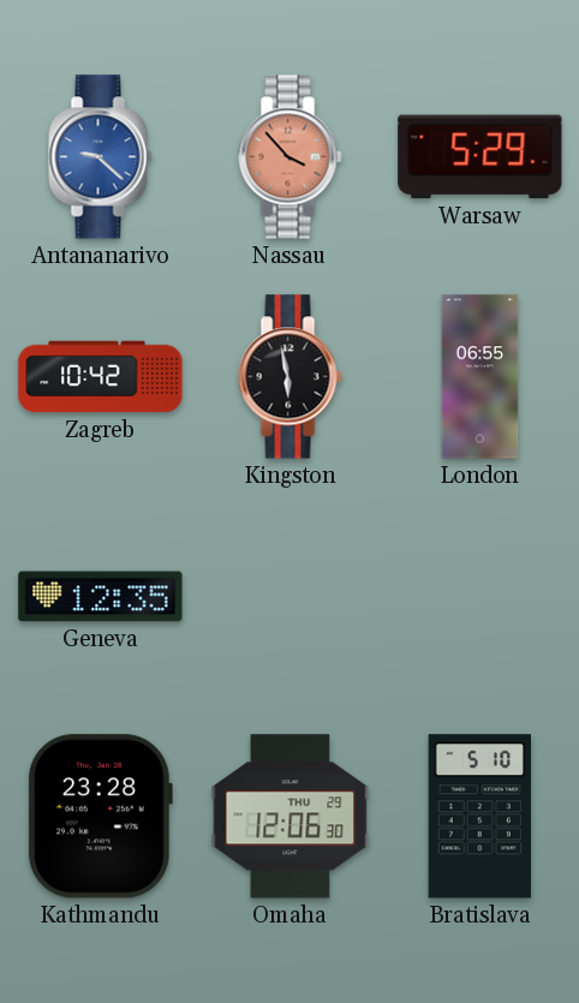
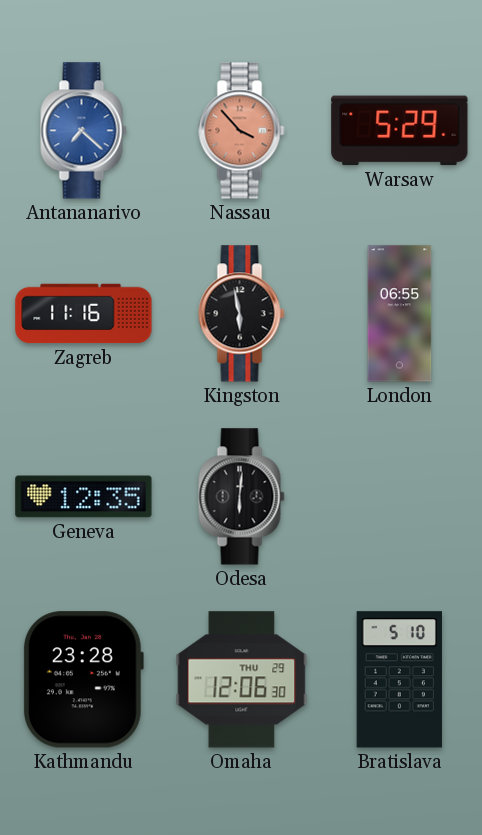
Antananarivo: 9:22 -> 7:22
Zagreb: 10:42 -> 11:16
Odesa: none -> 6:01
